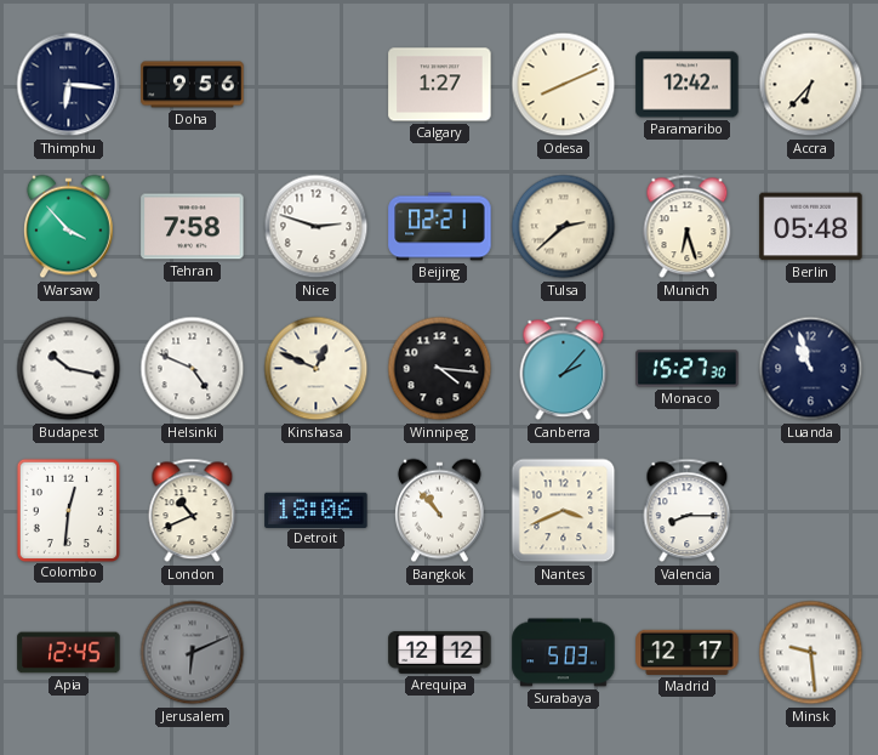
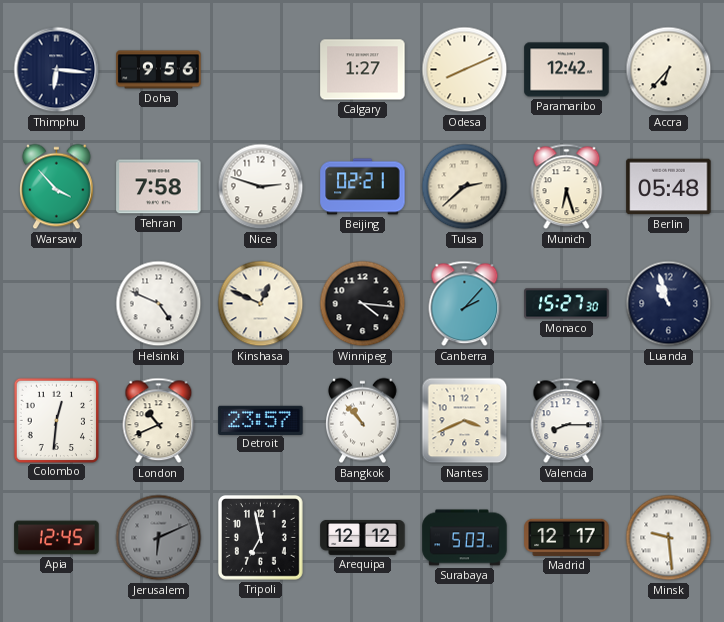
Budapest: 10:17 -> none
Detroit: 18:06 -> 23:57
Tripoli: none -> 6:58
